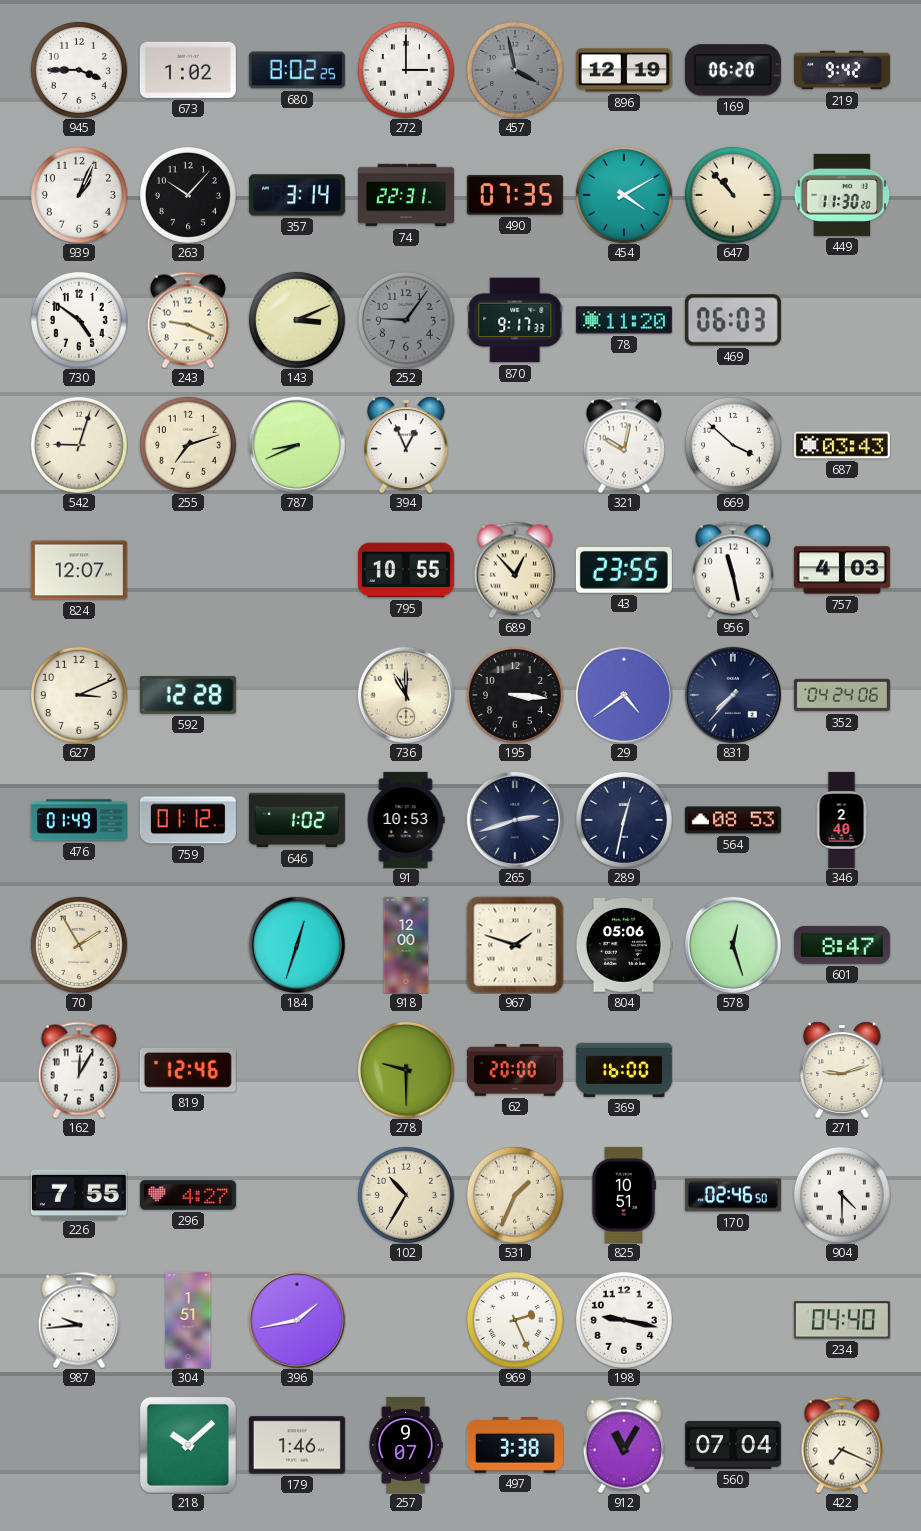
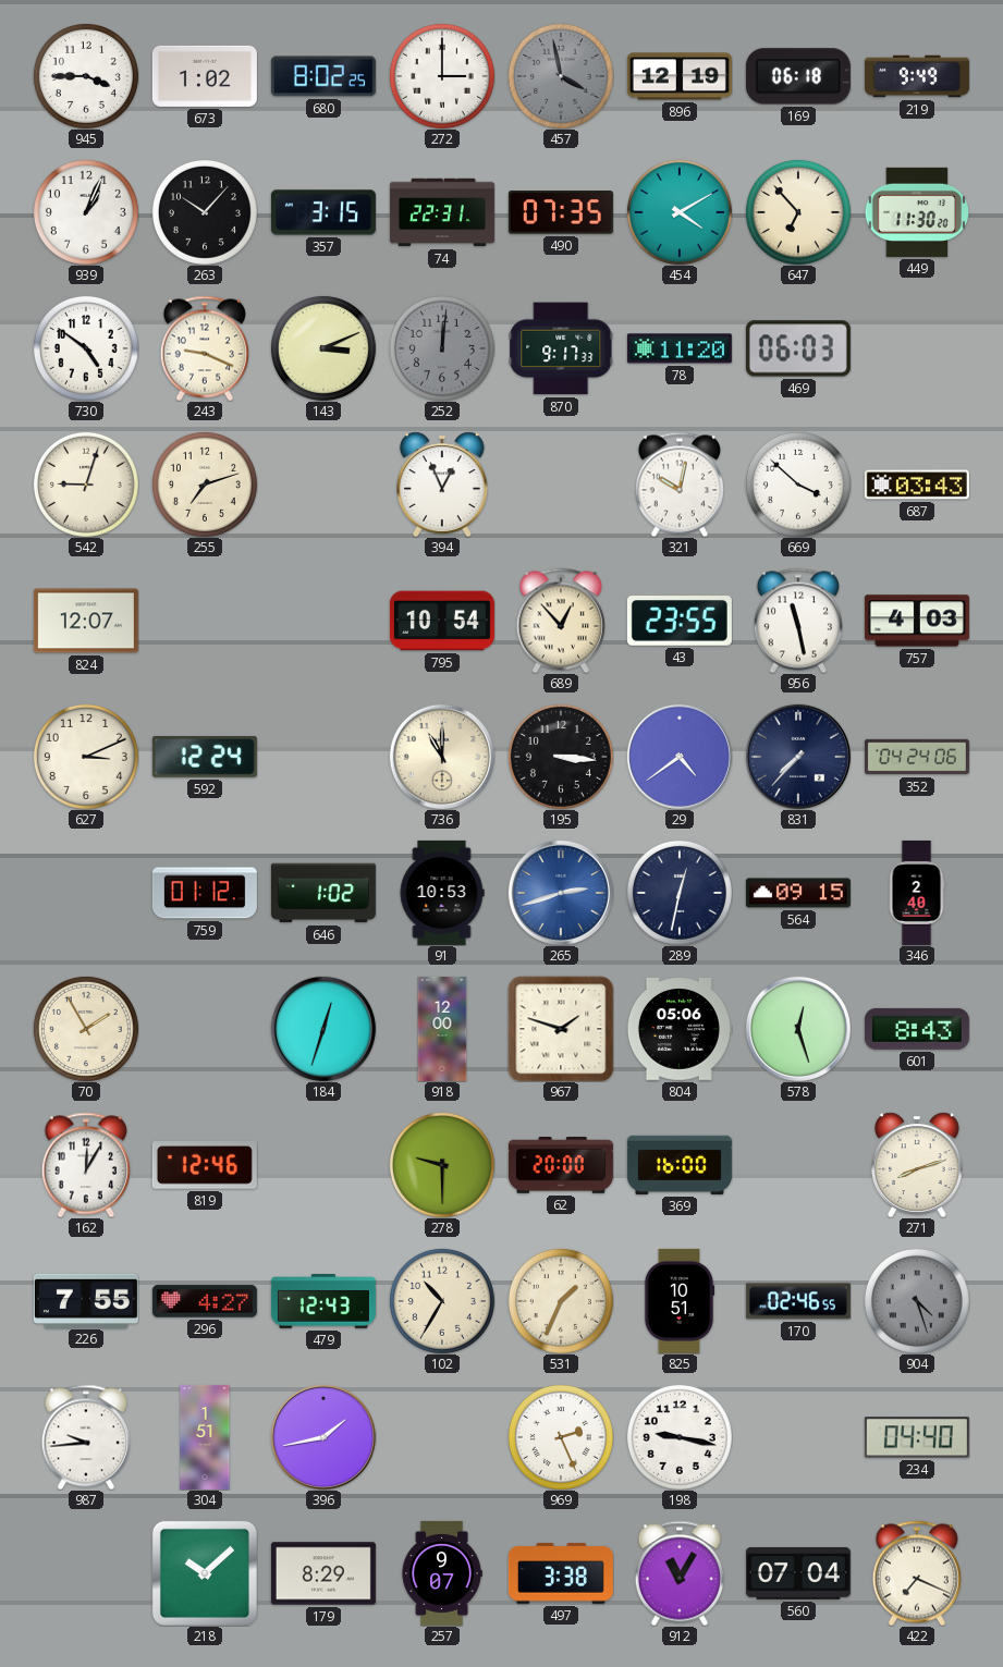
169: 06:20 -> 06:18
219: 9:42 -> 9:49
357: 3:14 -> 3:15
647: 10:53 -> 6:53
252: 9:06 -> 12:01
787: 8:41 -> none
795: 10:55 -> 10:54
592: 12:28 -> 12:24
476: 01:49 -> none
265 dial: navy -> blue
564: 08:53 -> 09:15
601: 8:47 -> 8:43
271: 9:12 -> 8:12
479: none -> 12:43
170: 02:46:50 -> 02:46:55
904: 4:30 -> 4:27
904 dial: white -> grey
179: 1:46 -> 8:29
